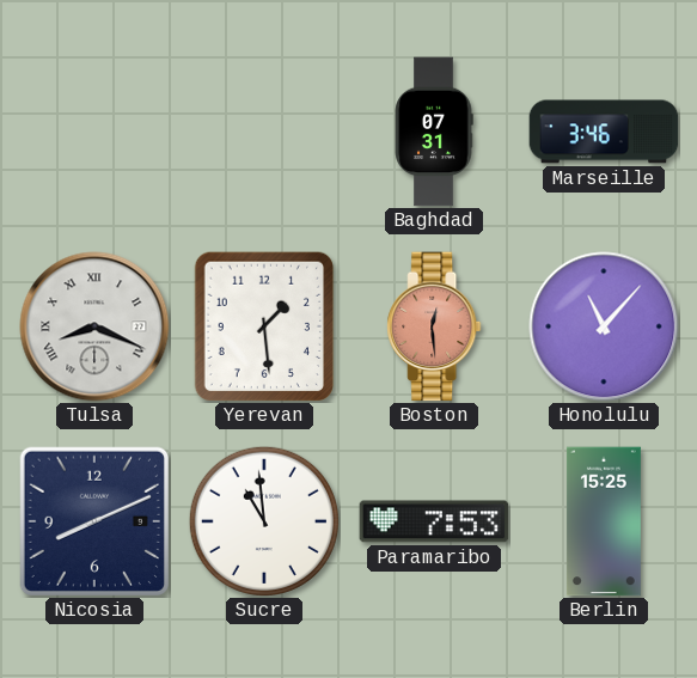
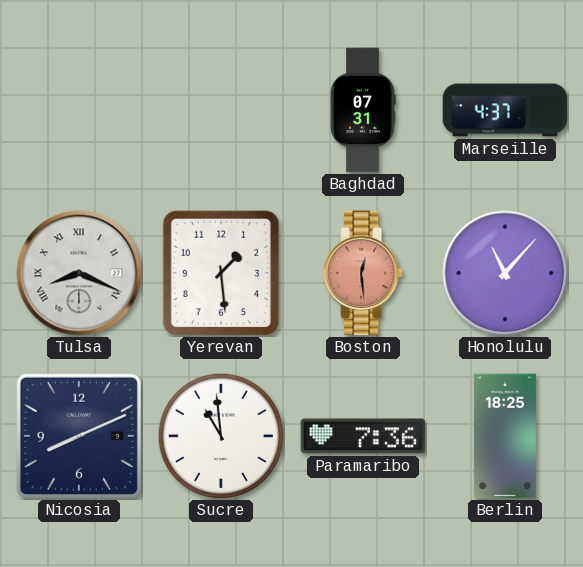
Marseille: 3:46 -> 4:37
Paramaribo: 7:53 -> 7:36
Berlin: 15:25 -> 18:25
